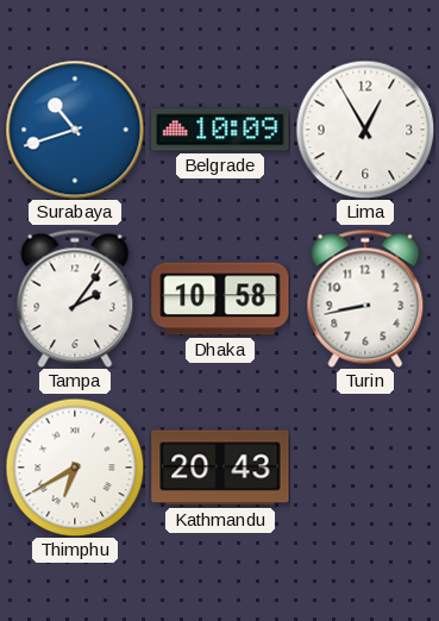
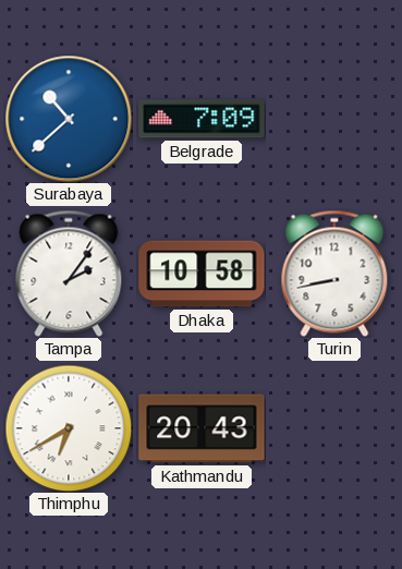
Surabaya: 10:42 -> 10:38
Belgrade: 10:09 -> 7:09
Lima: 12:55 -> none
